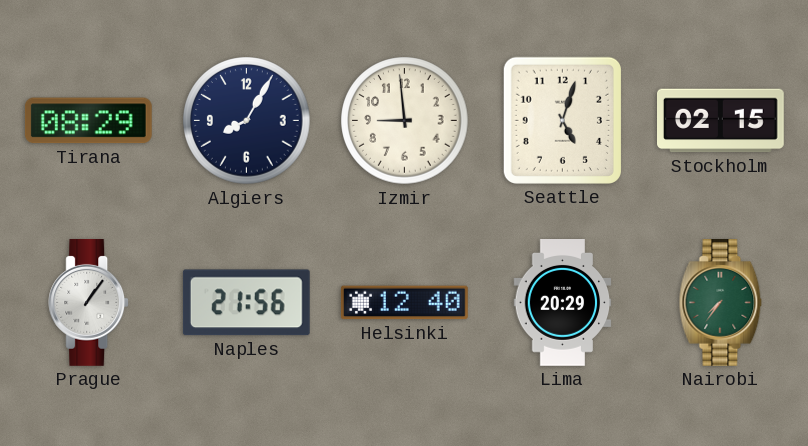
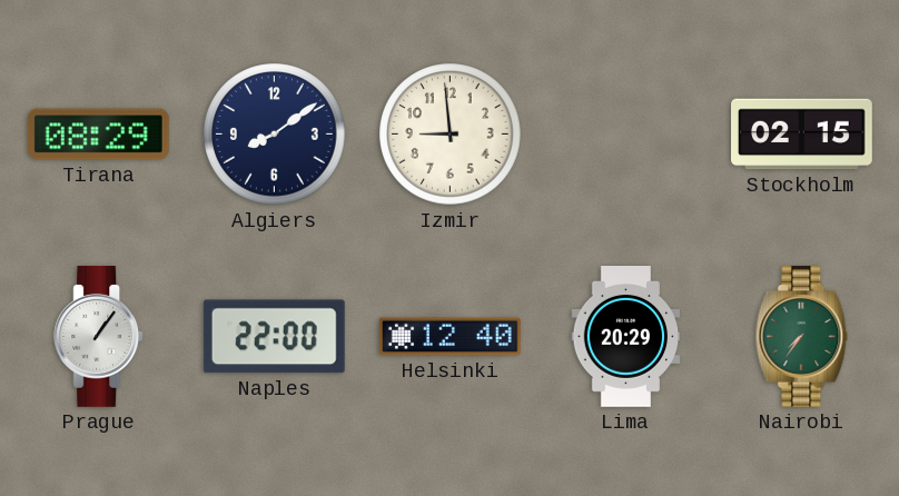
Algiers: 8:05 -> 8:09
Seattle: 5:03 -> none
Naples: 21:56 -> 22:00
